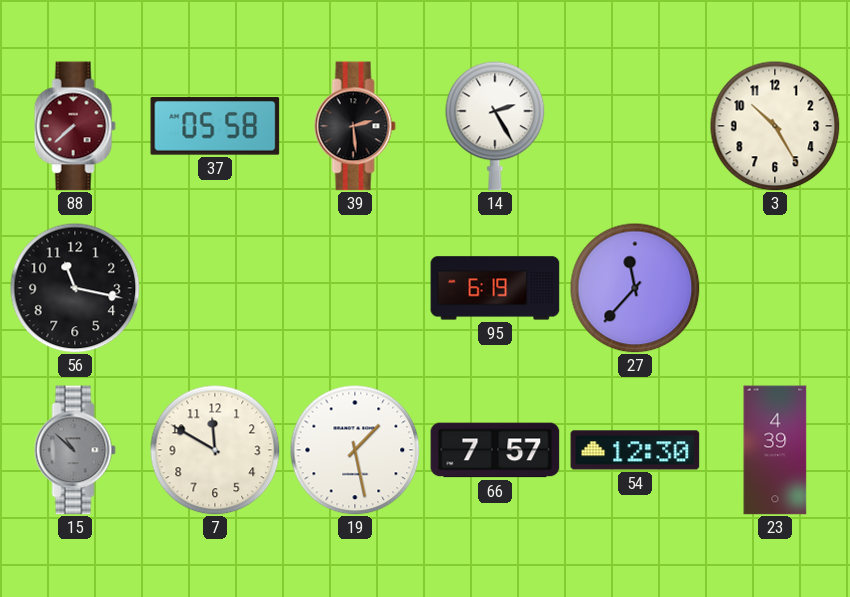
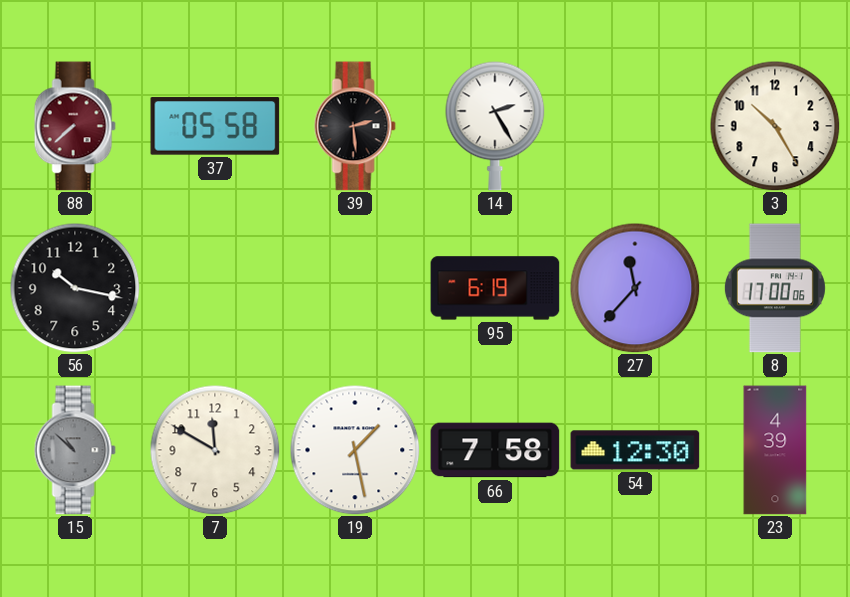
56: 11:17 -> 10:17
8: none -> 17:00
66: 7:57 -> 7:58
